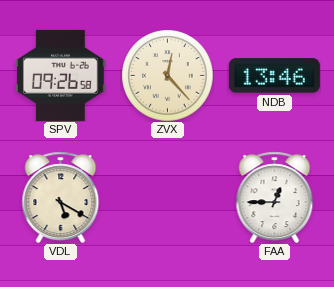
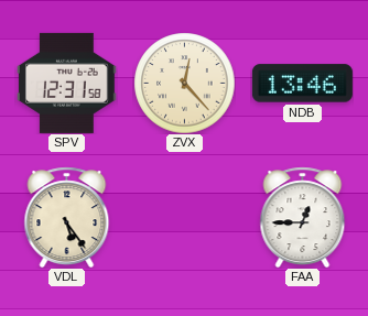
SPV: 09:26 -> 12:31
VDL: 5:20 -> 5:24
